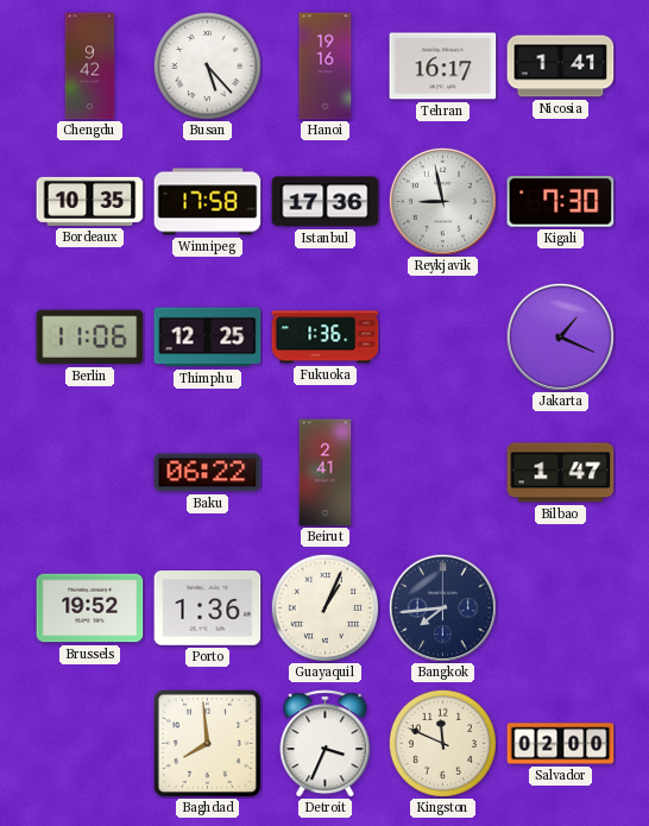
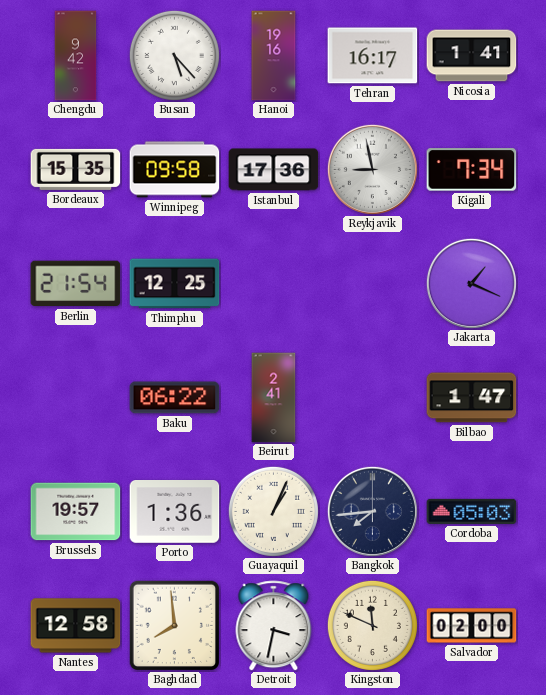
Bordeaux: 10:35 -> 15:35
Winnipeg: 17:58 -> 09:58
Kigali: 7:30 -> 7:34
Berlin: 11:06 -> 21:54
Fukuoka: 1:36 -> none
Brussels: 19:52 -> 19:57
Cordoba: none -> 05:03
Nantes: none -> 12:58
Detroit: 3:34 -> 3:32
